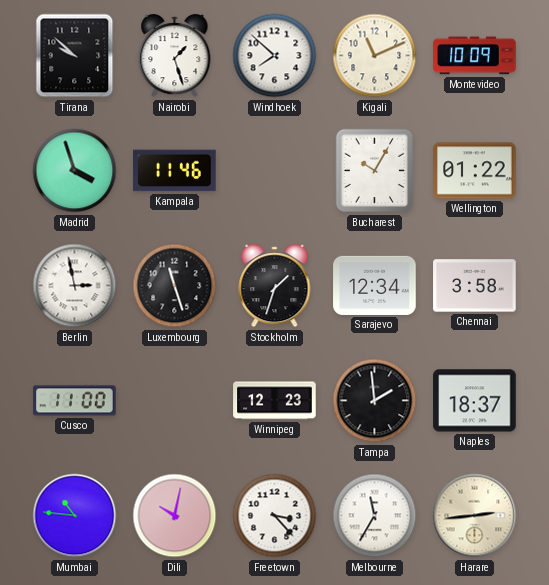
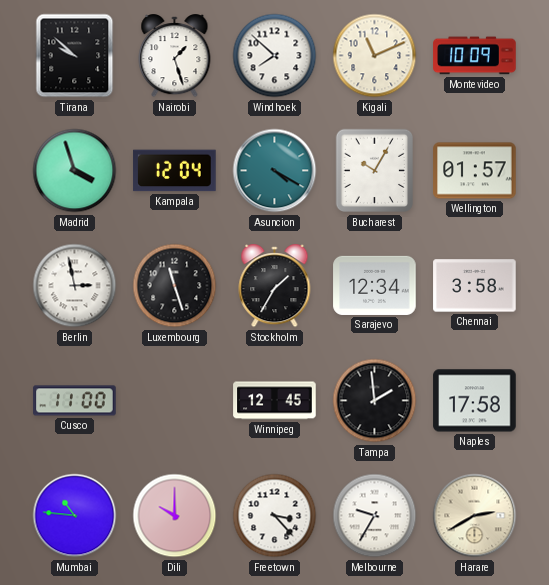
Kampala: 11:46 -> 12:04
Asuncion: none -> 4:20
Wellington: 01:22 -> 01:57
Stockholm: 1:33 -> 1:35
Winnipeg: 12:23 -> 12:45
Naples: 18:37 -> 17:58
Dili: 10:02 -> 10:00
Melbourne: 11:35 -> 9:35
Harare: 2:44 -> 2:40
